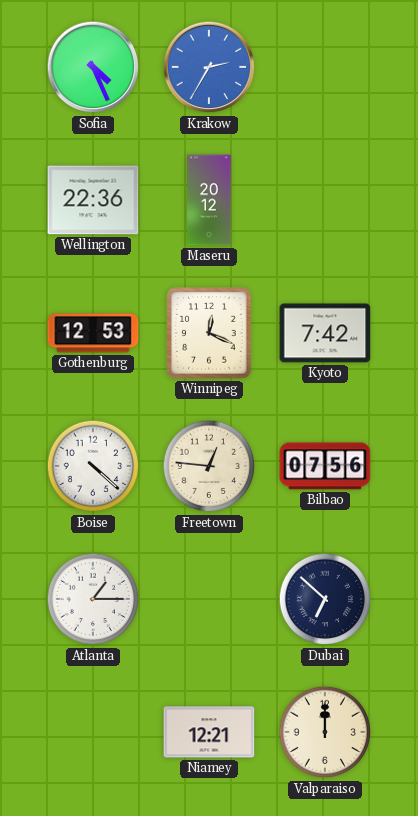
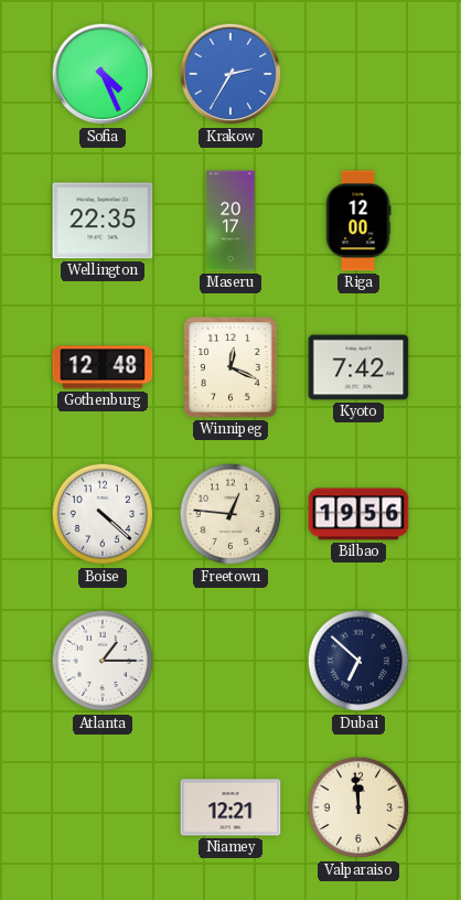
Wellington: 22:36 -> 22:35
Maseru: 20:12 -> 20:17
Riga: none -> 12:00
Gothenburg: 12:53 -> 12:48
Bilbao: 07:56 -> 19:56
Valparaiso: 12:00 -> 11:59
